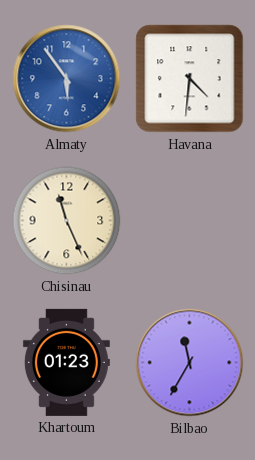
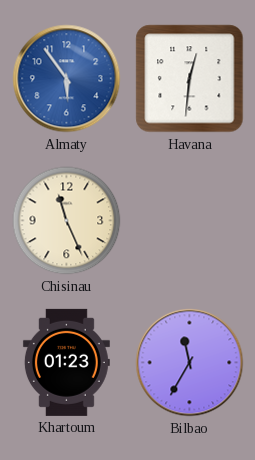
Havana: 4:31 -> 12:31
